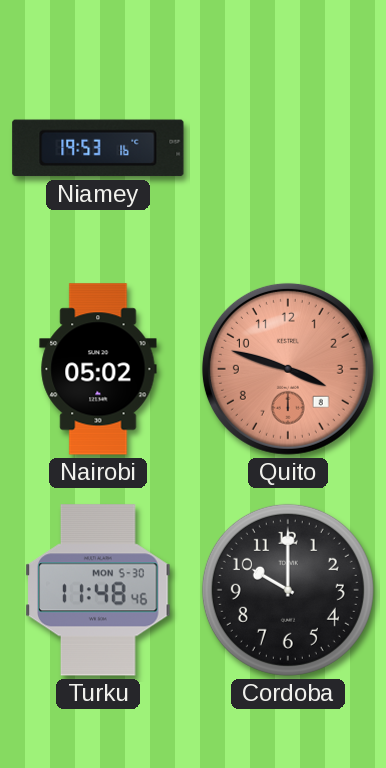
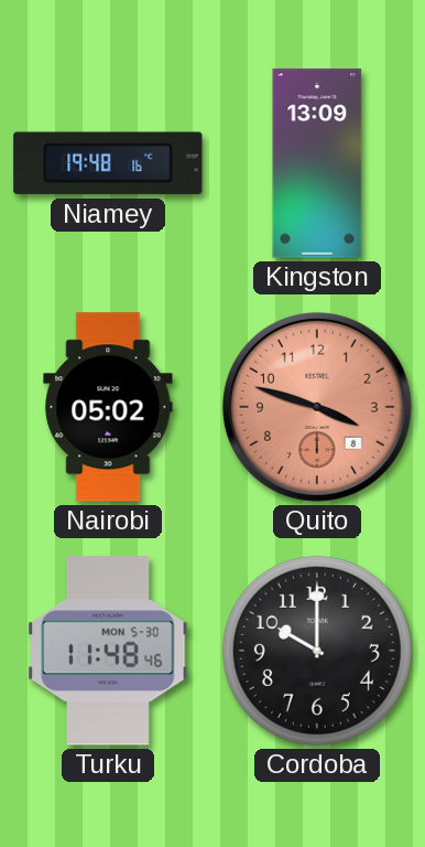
Niamey: 19:53 -> 19:48
Kingston: none -> 13:09
